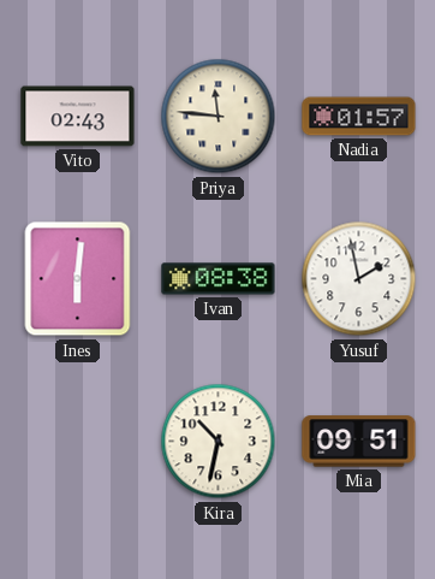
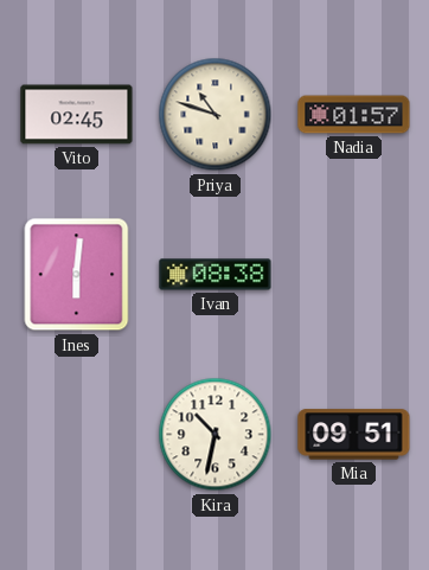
Vito: 02:43 -> 02:45
Priya: 11:46 -> 10:48
Yusuf: 1:58 -> none
